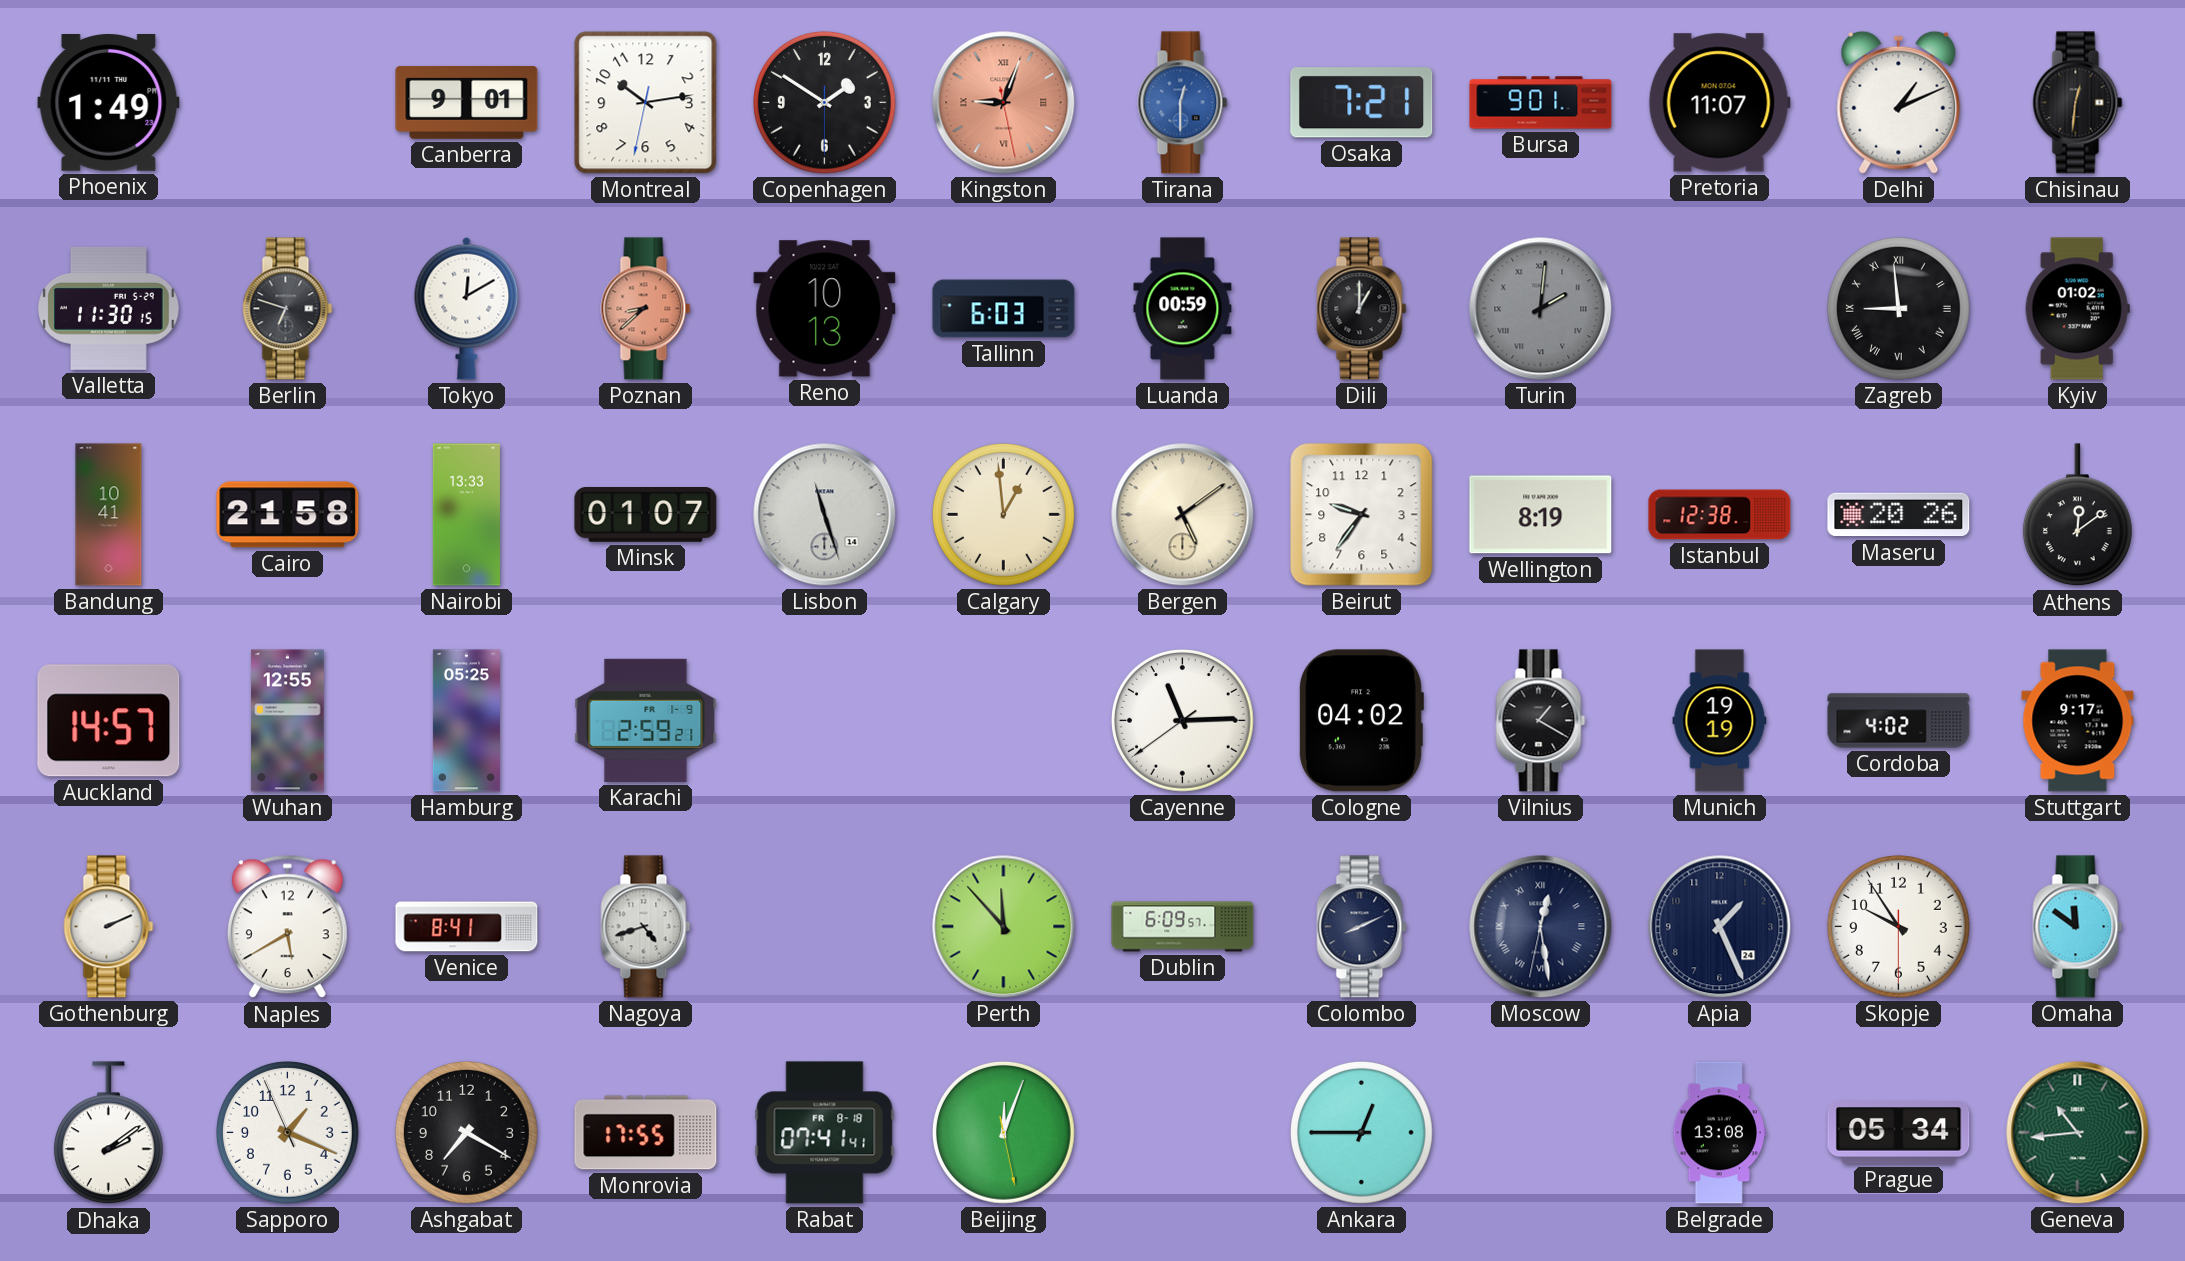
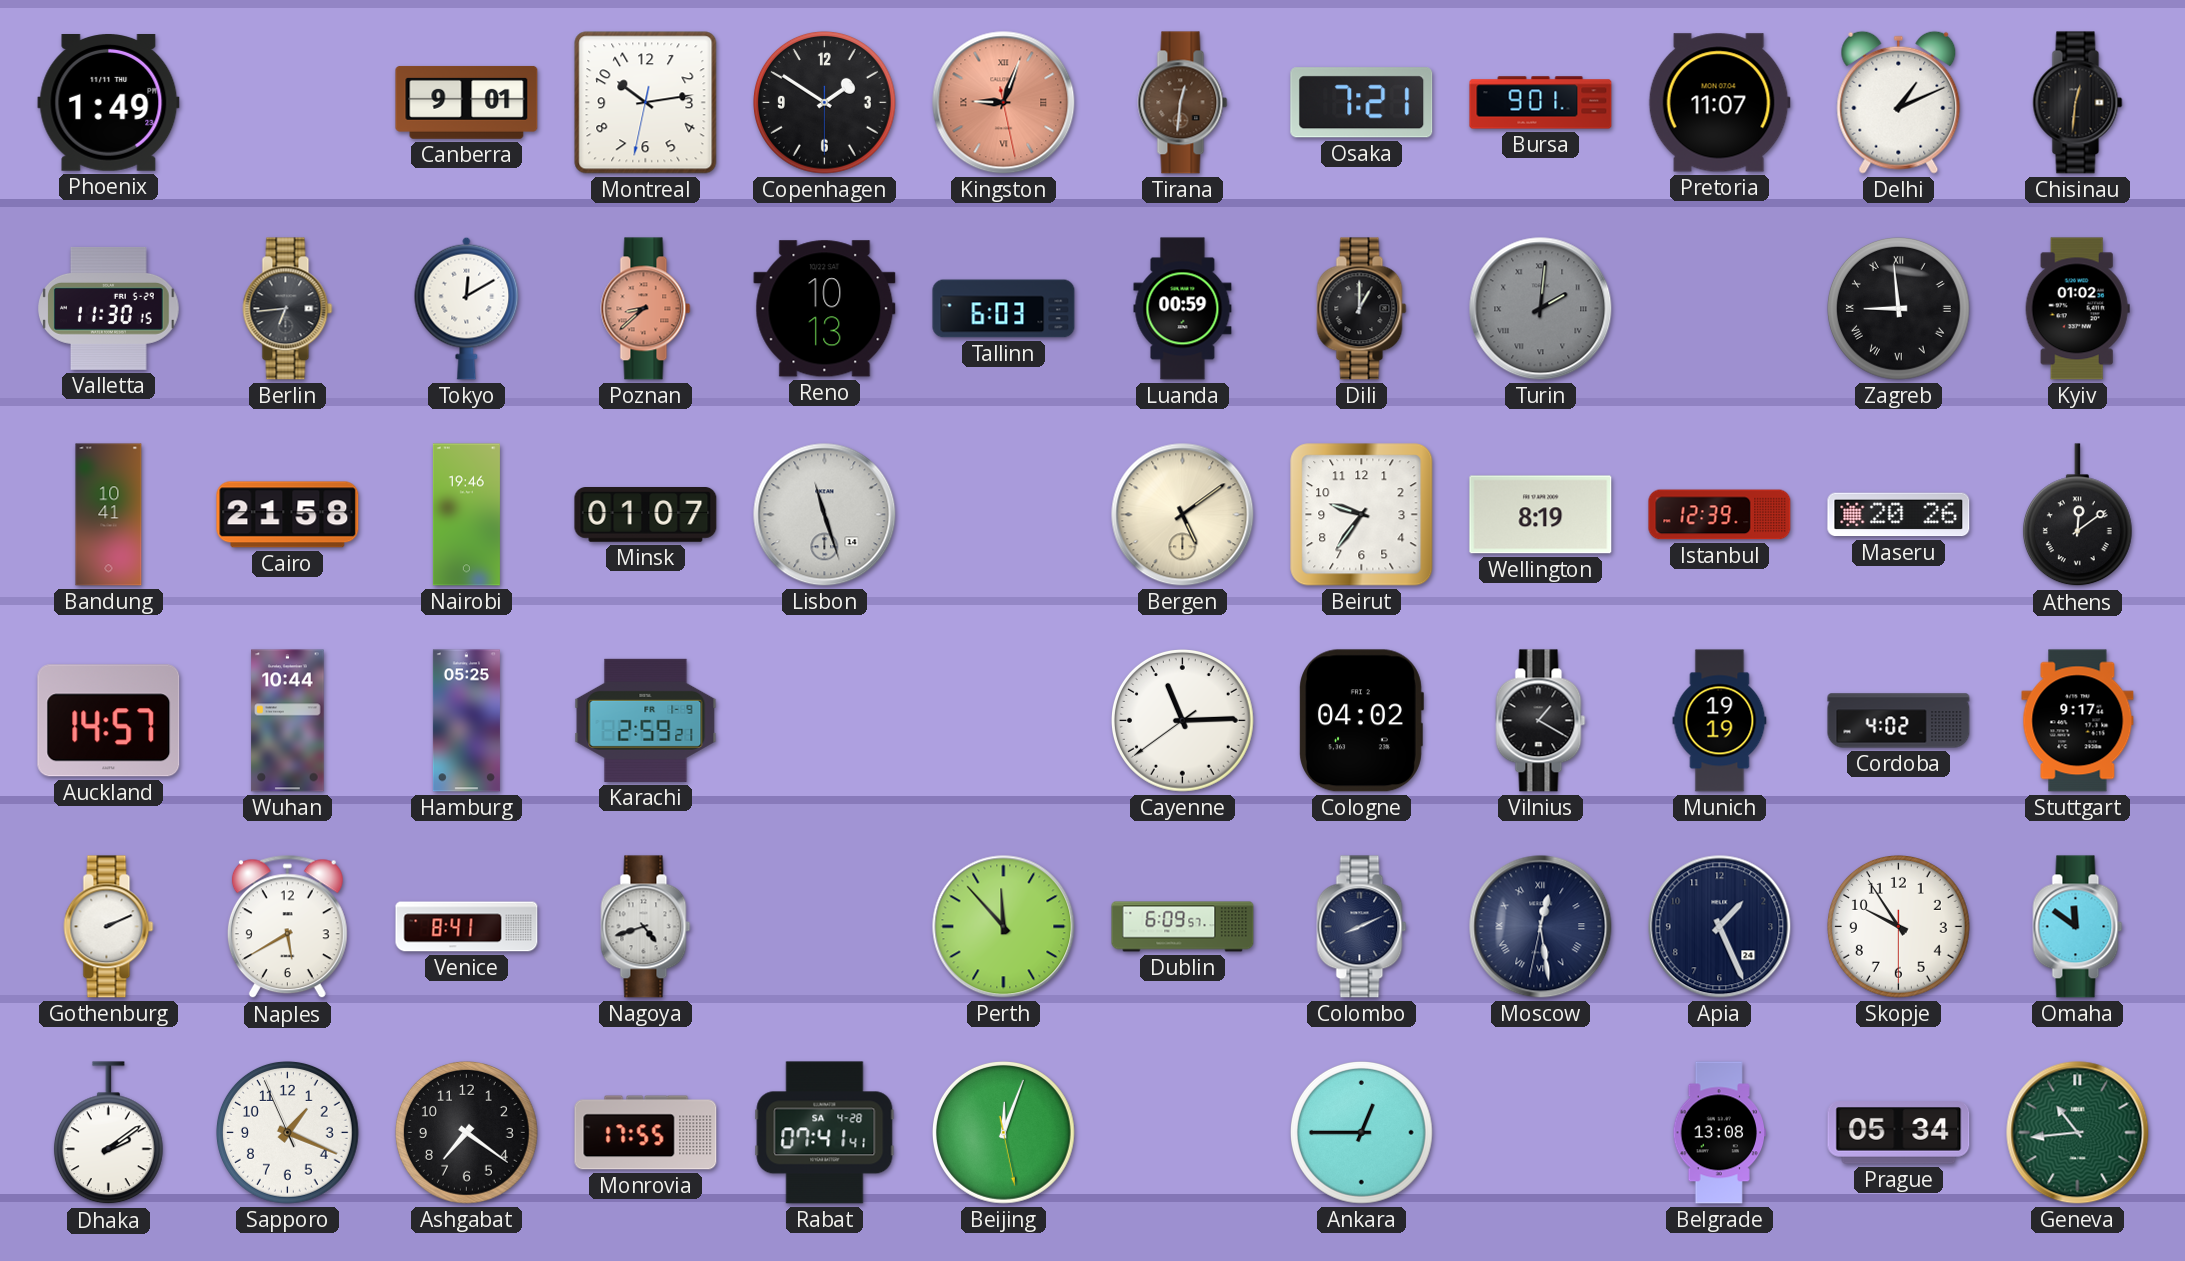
Tirana: 12:30 -> 12:31
Tirana dial: blue -> brown
Berlin: 6:48 -> 6:44
Nairobi: 13:33 -> 19:46
Calgary: 12:59 -> none
Istanbul: 12:38 -> 12:39
Wuhan: 12:55 -> 10:44
Ashgabat: 7:20 -> 7:21
Rabat date: FR 8-18 -> SA 4-28
